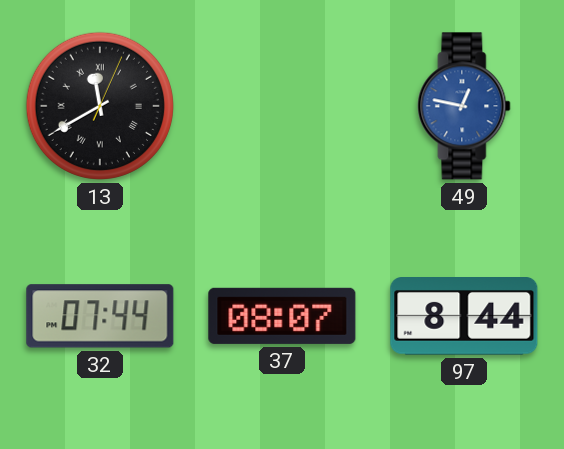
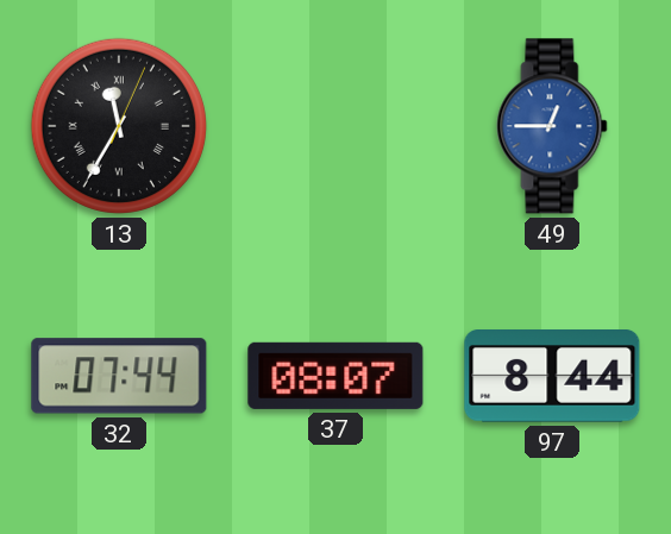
13: 11:40 -> 11:35
49: 12:47 -> 12:45
